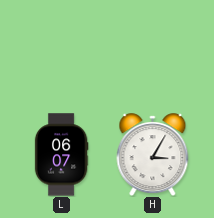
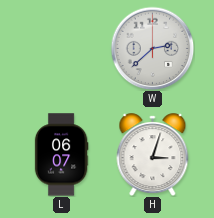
W: none -> 2:38
H: 3:05 -> 3:03
